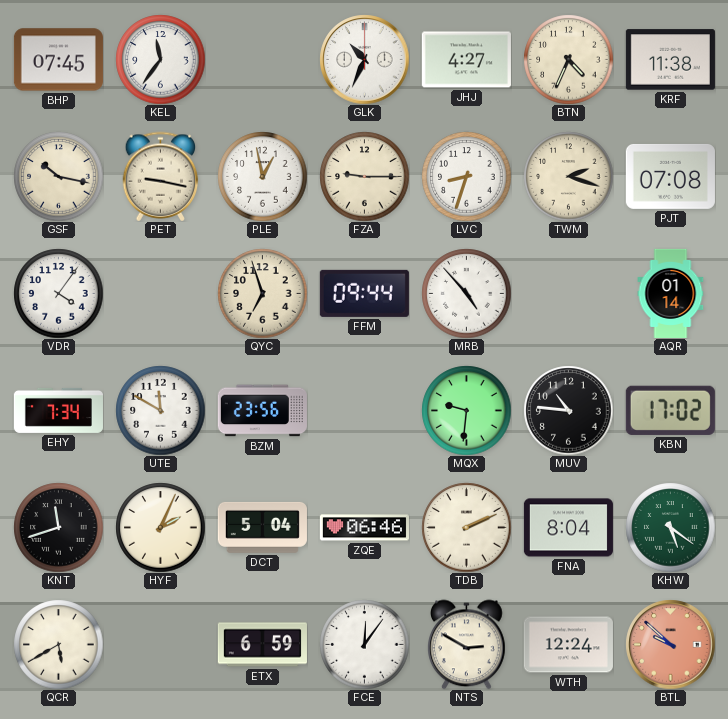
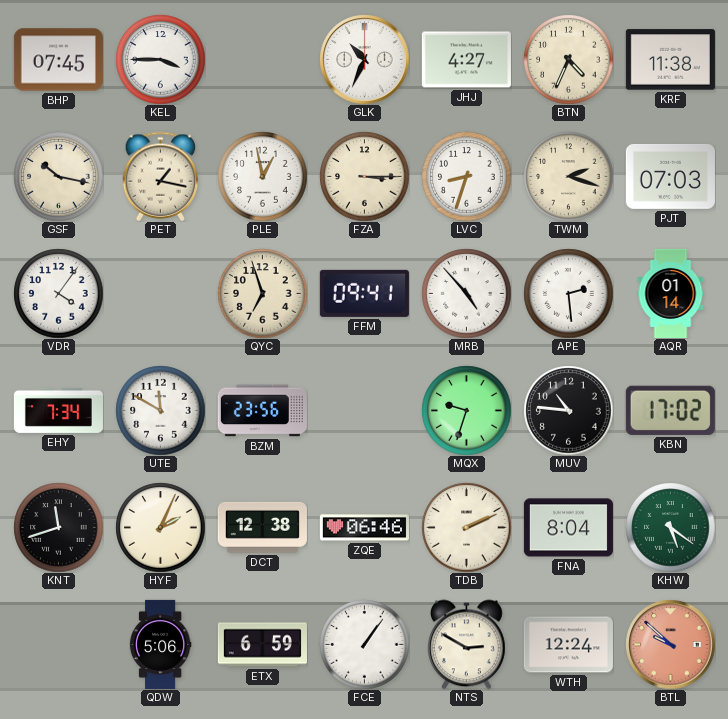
KEL: 11:36 -> 3:45
PET: 9:17 -> 1:17
FZA: 9:15 -> 3:15
PJT: 07:08 -> 07:03
FFM: 09:44 -> 09:41
APE: none -> 2:29
MQX: 9:31 -> 9:33
DCT: 5:04 -> 12:38
QCR: 5:40 -> none
QDW: none -> 5:06
FCE: 12:06 -> 1:06
